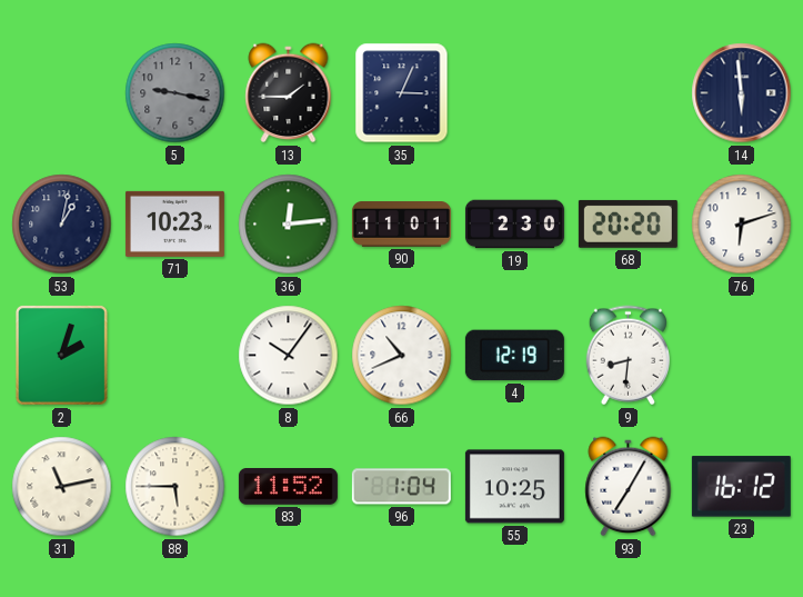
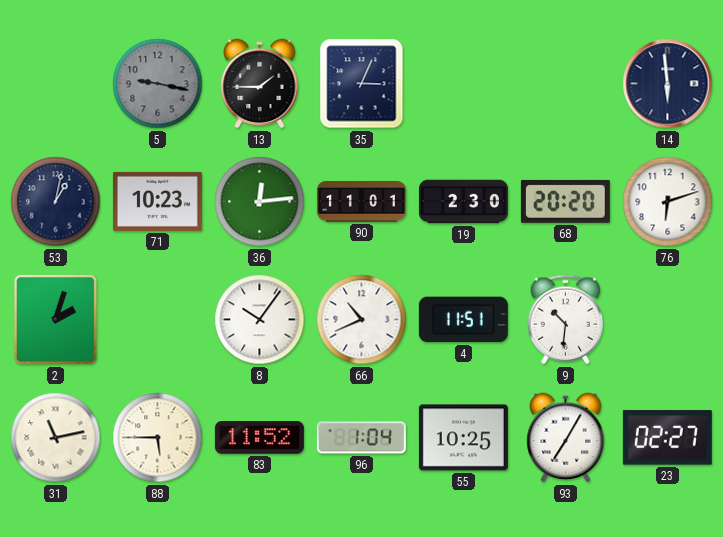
4: 12:19 -> 11:51
9: 8:31 -> 10:31
23: 16:12 -> 02:27
